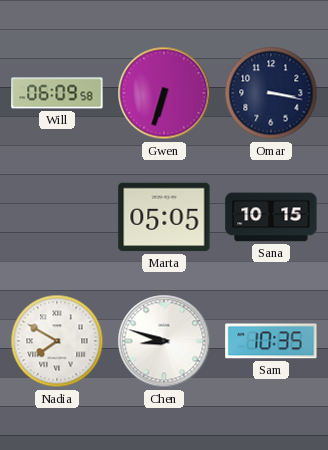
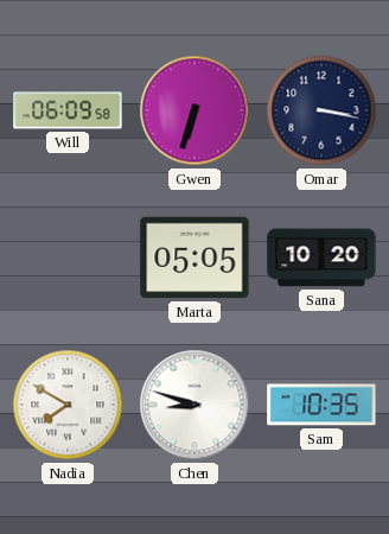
Sana: 10:15 -> 10:20
